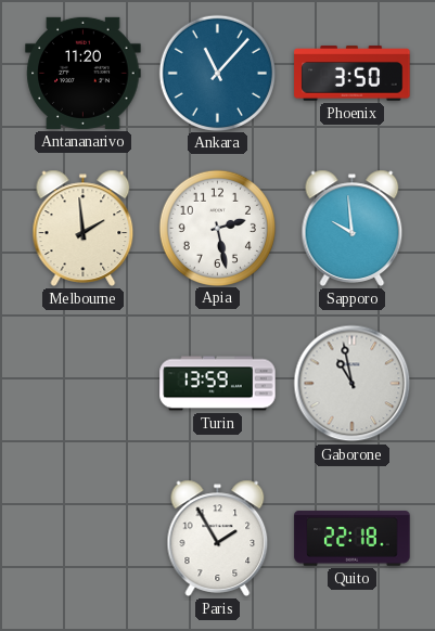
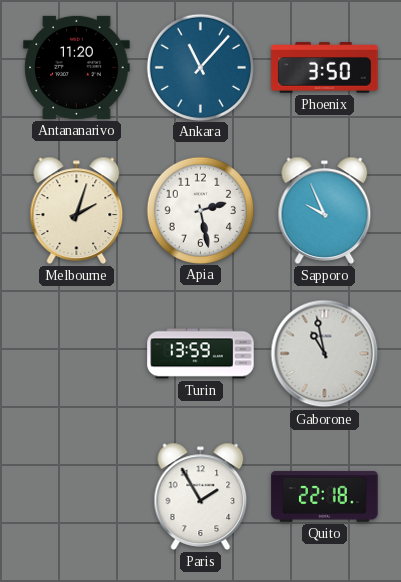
Melbourne: 1:59 -> 2:03
Sapporo: 9:59 -> 9:56
